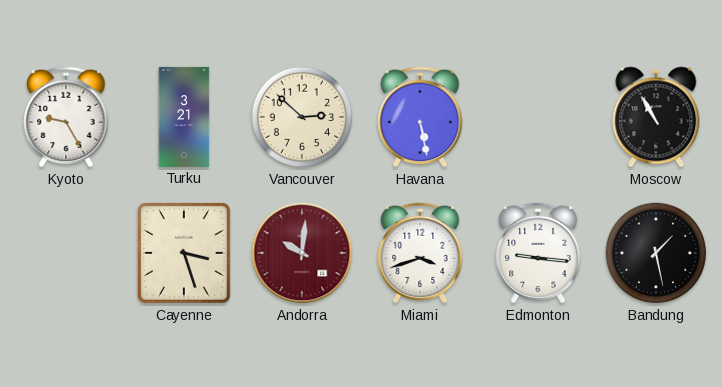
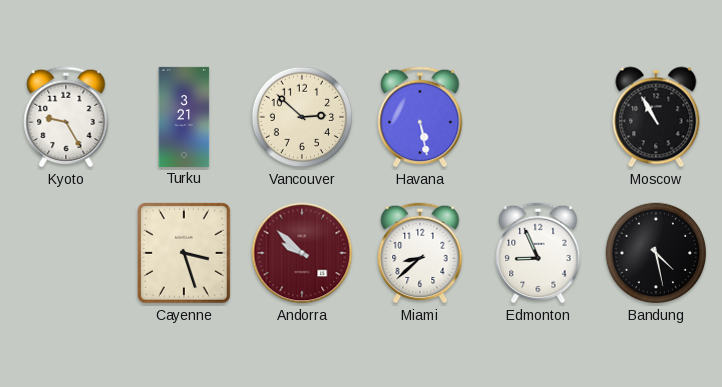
Andorra: 10:01 -> 9:52
Miami: 3:42 -> 8:38
Edmonton: 9:16 -> 8:56
Bandung: 1:28 -> 4:28
